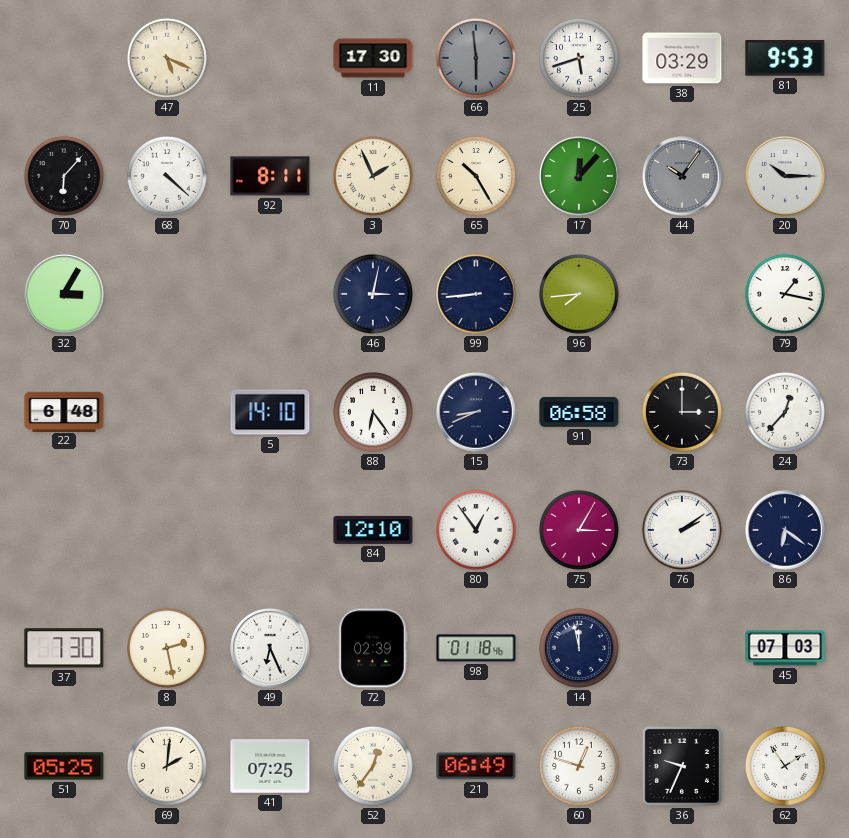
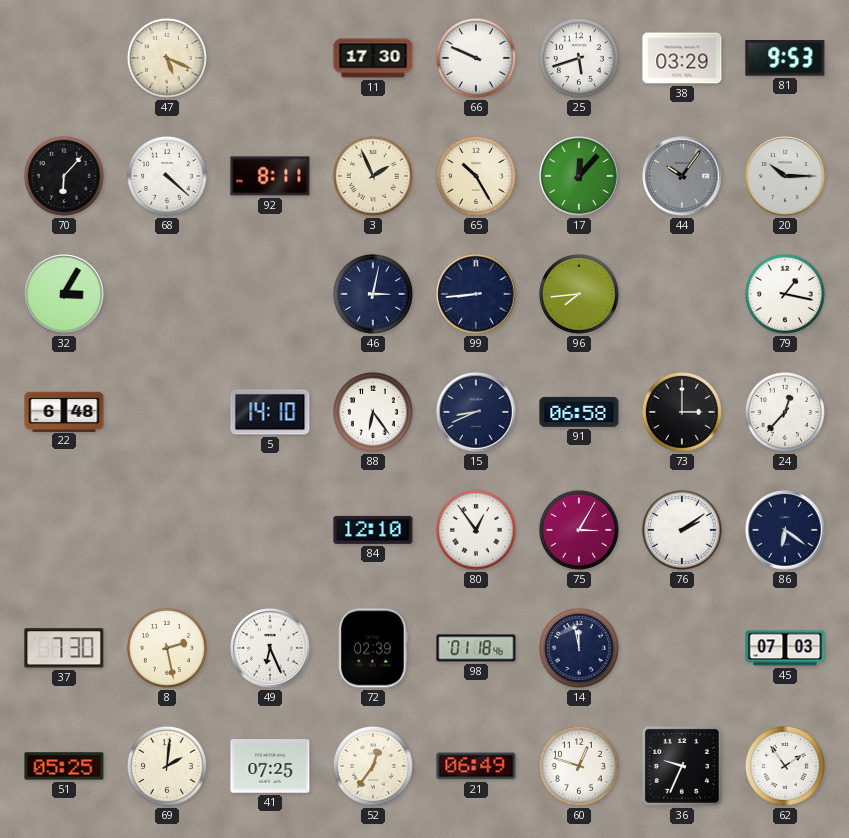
66: 5:59 -> 9:49
66 dial: grey -> white
